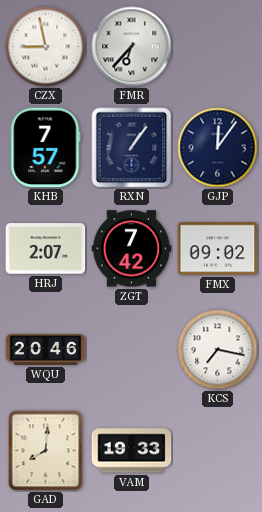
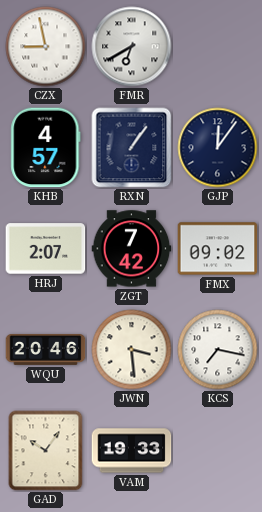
FMR: 6:37 -> 6:40
KHB: 7:57 -> 4:57
JWN: none -> 3:29
GAD: 8:01 -> 10:06
